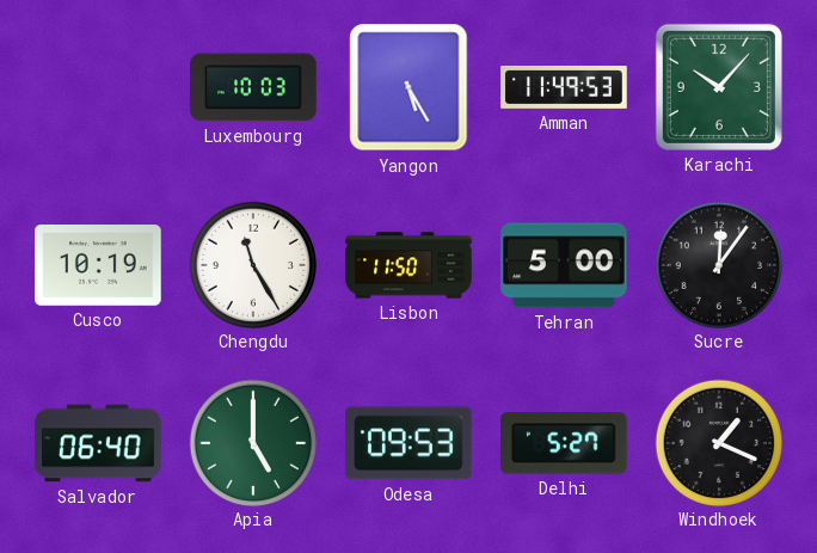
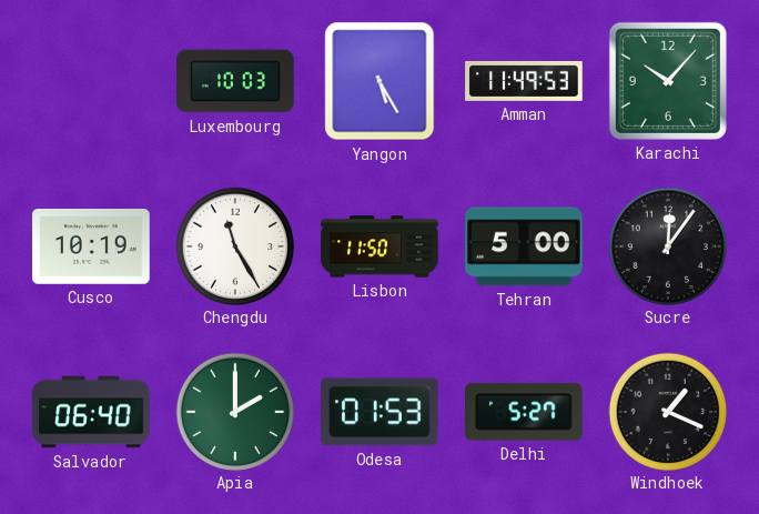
Apia: 5:00 -> 2:00
Odesa: 09:53 -> 01:53
